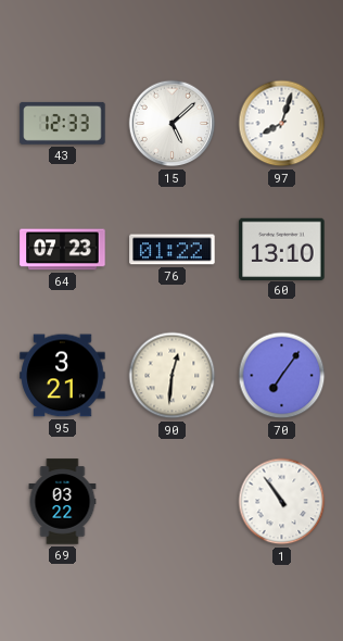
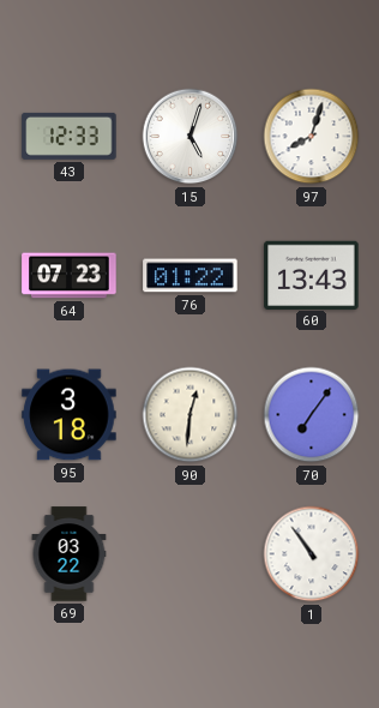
15: 5:08 -> 5:03
60: 13:10 -> 13:43
95: 3:21 -> 3:18
